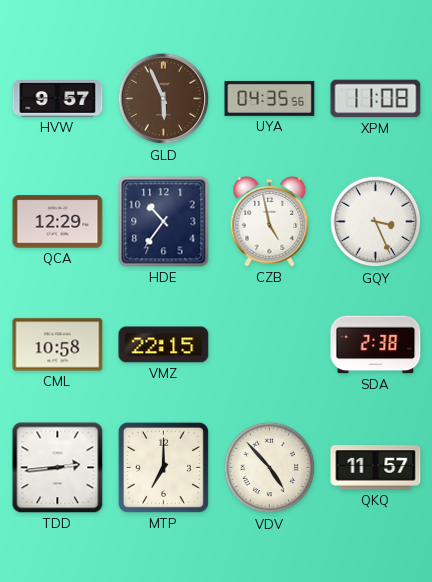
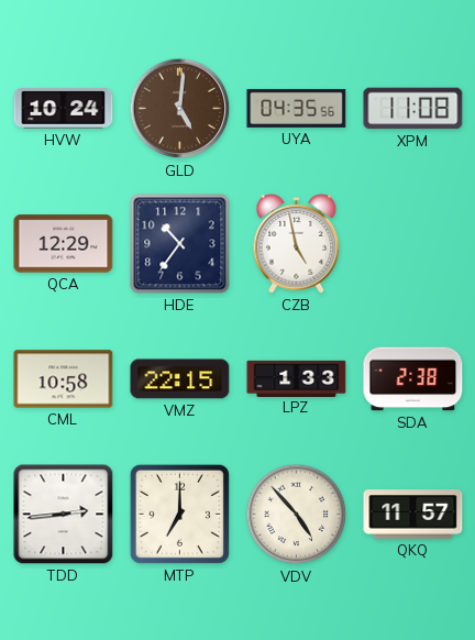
HVW: 9:57 -> 10:24
GLD: 5:56 -> 5:01
GQY: 3:26 -> none
LPZ: none -> 1:33
